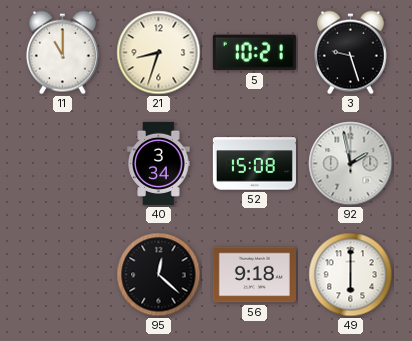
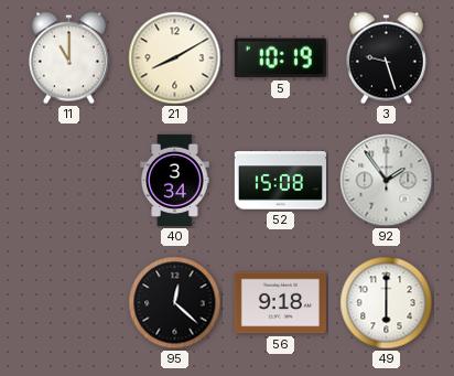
21: 8:33 -> 8:10
5: 10:21 -> 10:19
92: 1:58 -> 1:54
